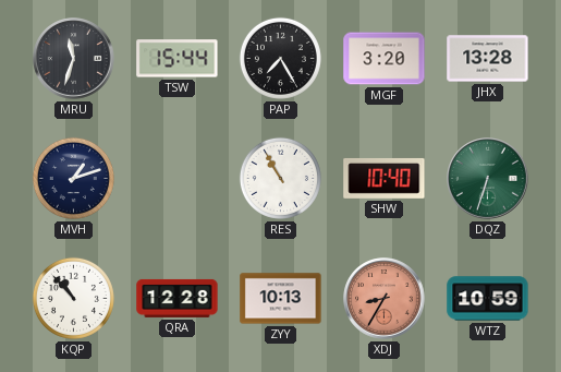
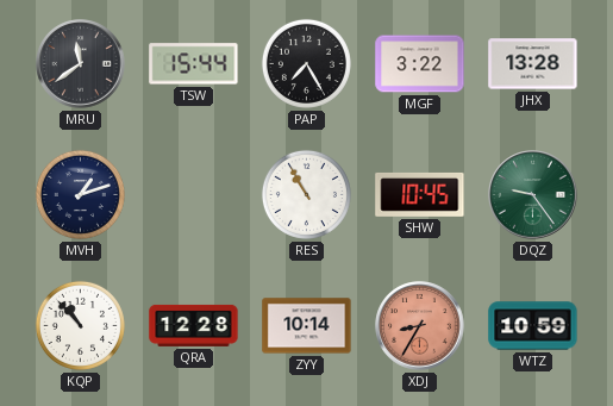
MRU: 11:33 -> 11:39
MGF: 3:20 -> 3:22
SHW: 10:40 -> 10:45
DQZ: 6:33 -> 9:24
ZYY: 10:13 -> 10:14
